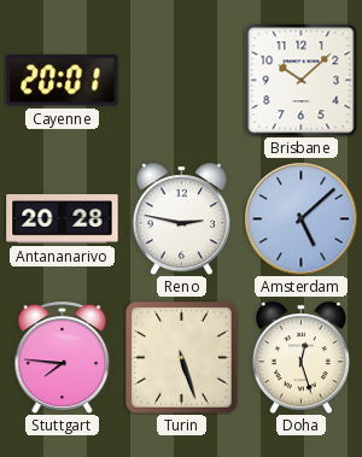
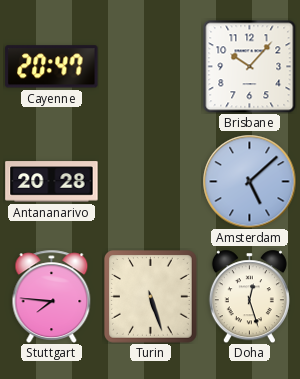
Cayenne: 20:01 -> 20:47
Brisbane: 10:08 -> 10:07
Reno: 2:47 -> none
